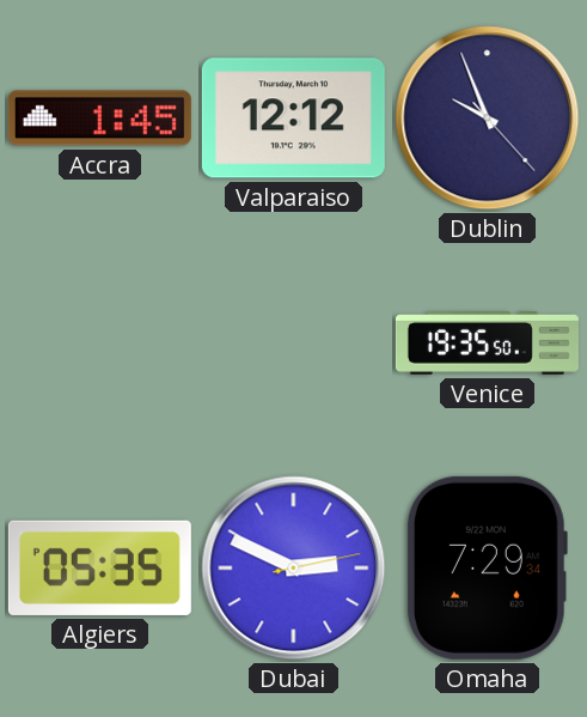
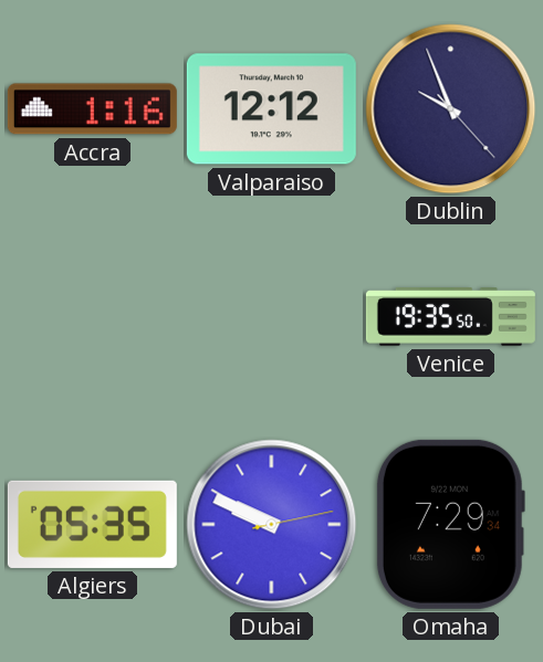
Accra: 1:45 -> 1:16
Dubai: 2:49 -> 9:49
